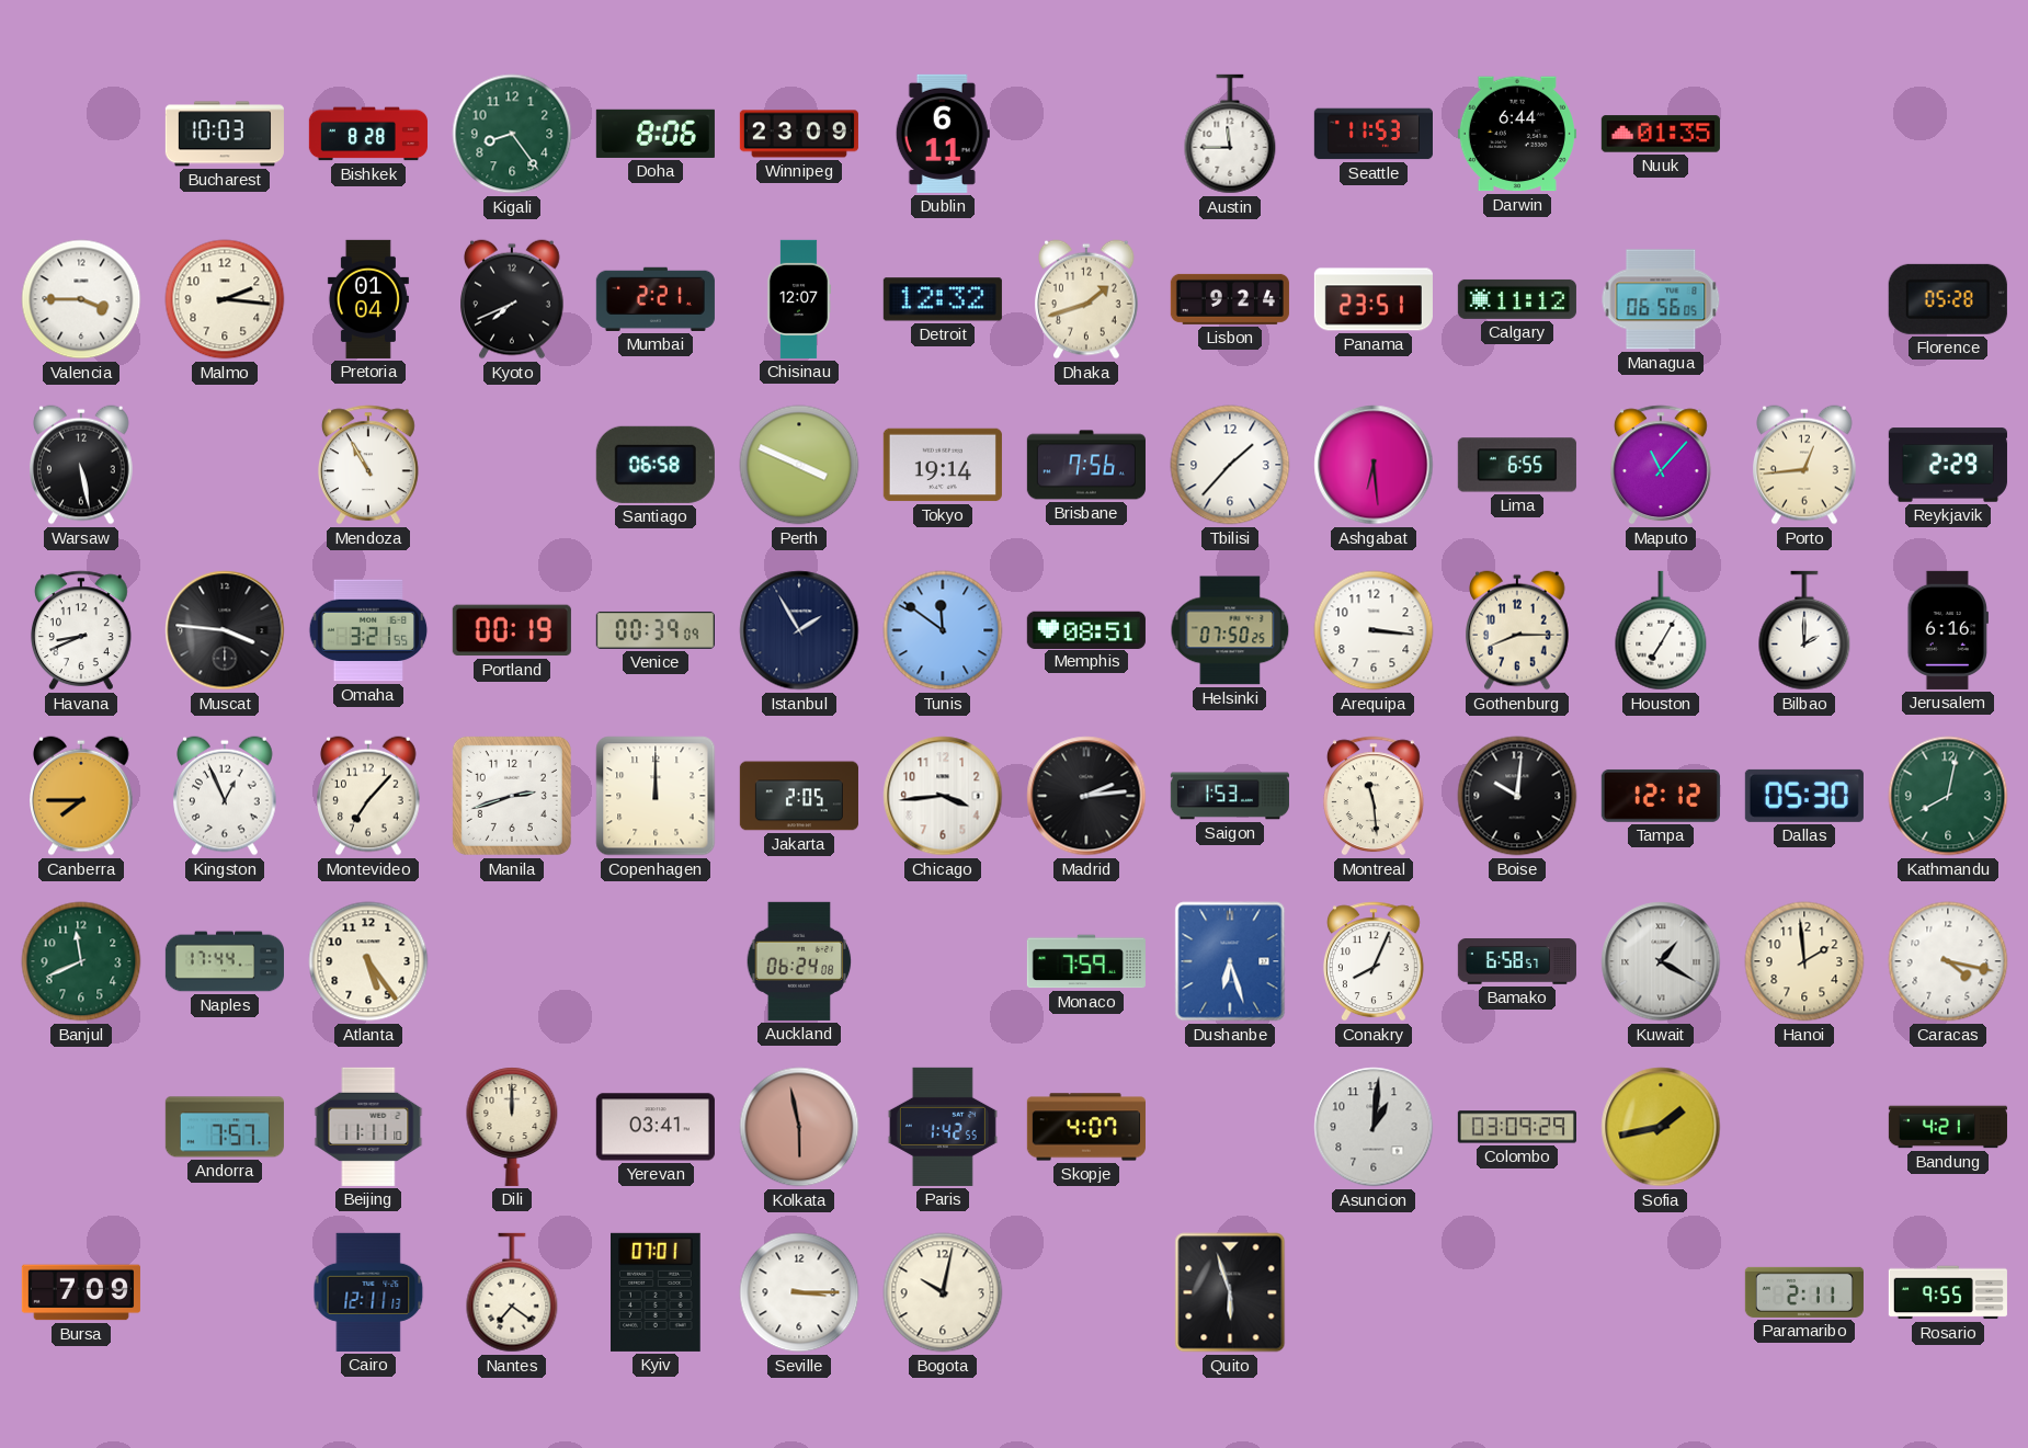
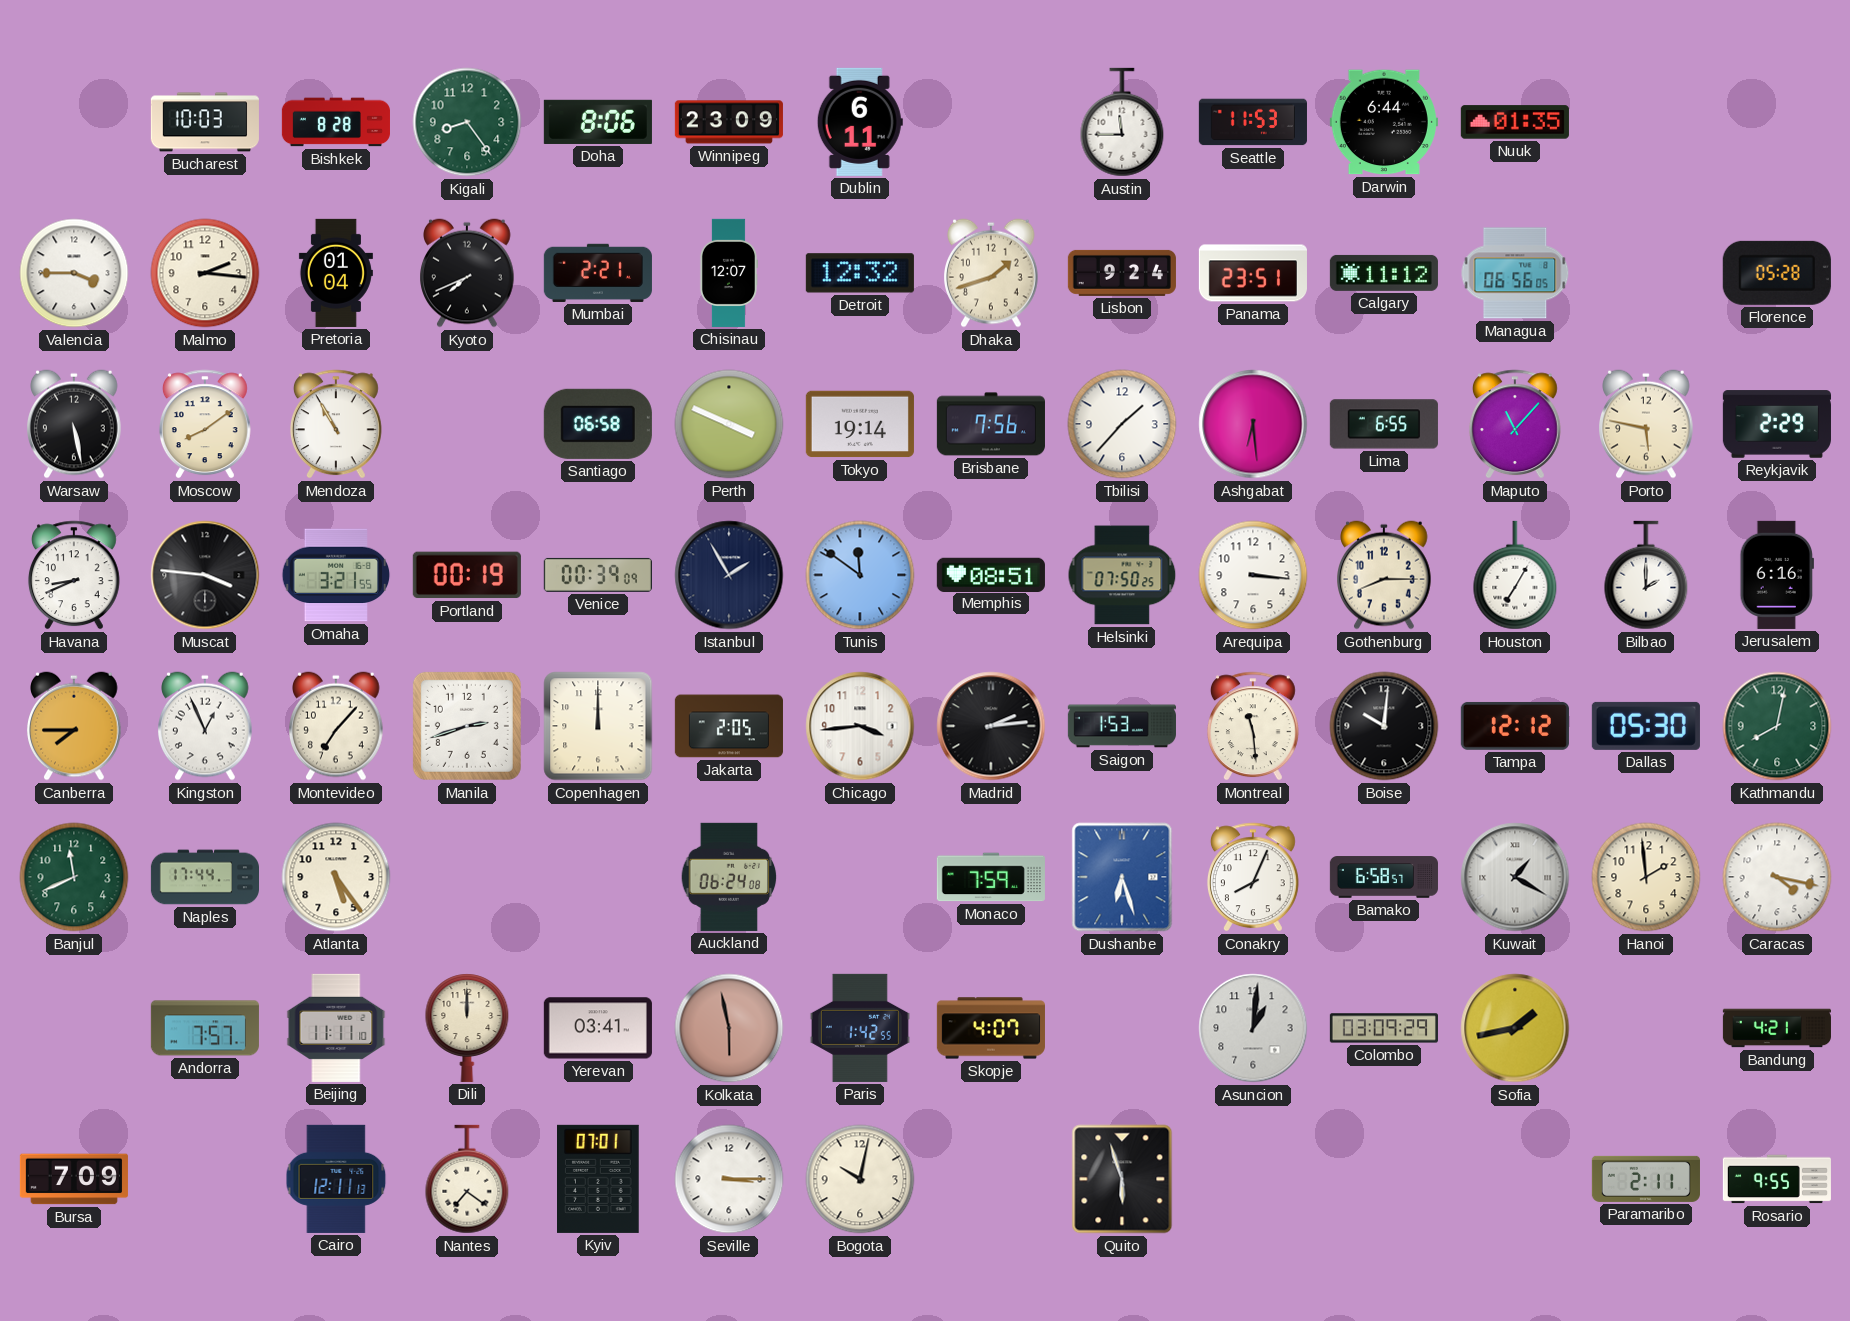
Moscow: none -> 8:09
Porto: 12:44 -> 5:47
